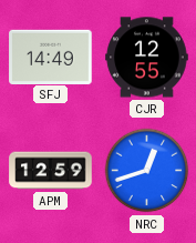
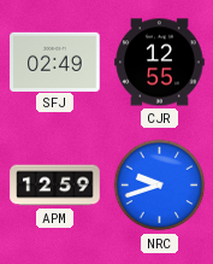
SFJ: 14:49 -> 02:49
NRC: 12:42 -> 9:42
